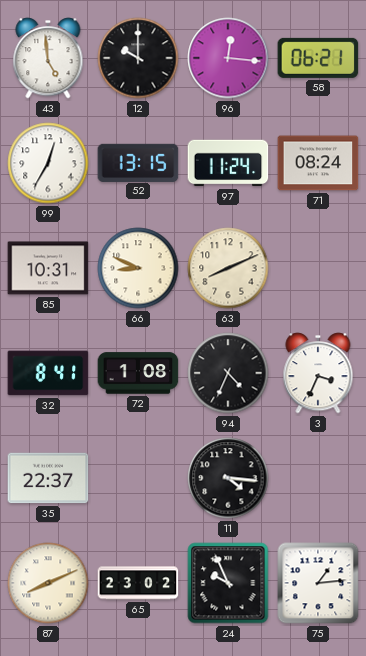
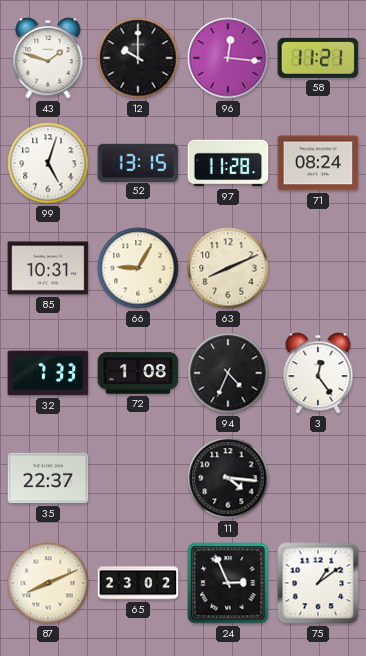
43: 4:59 -> 1:48
58: 06:21 -> 11:21
99: 12:35 -> 5:03
97: 11:24 -> 11:28
66: 8:49 -> 9:05
32: 8:41 -> 7:33
3: 3:34 -> 12:24
24: 9:56 -> 2:56
75: 1:14 -> 1:09
